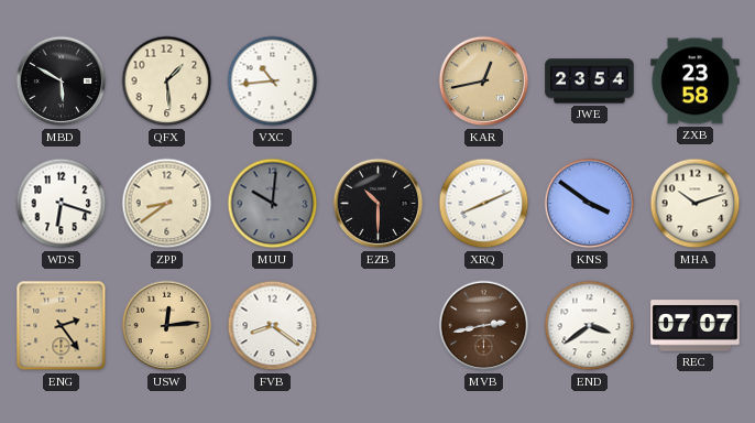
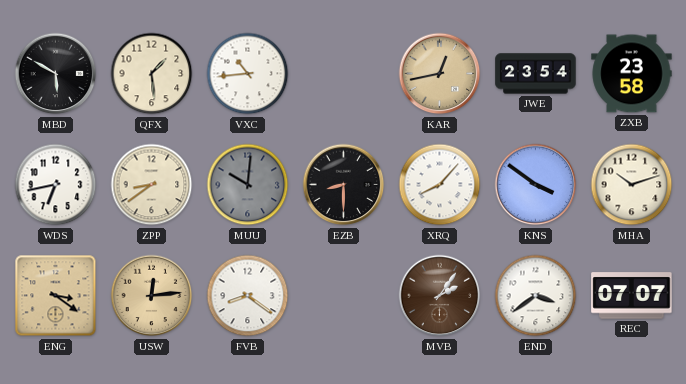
WDS: 6:18 -> 6:43
EZB: 10:30 -> 8:30
XRQ: 8:11 -> 8:07
ENG: 2:24 -> 3:21
MVB: 2:43 -> 2:06
